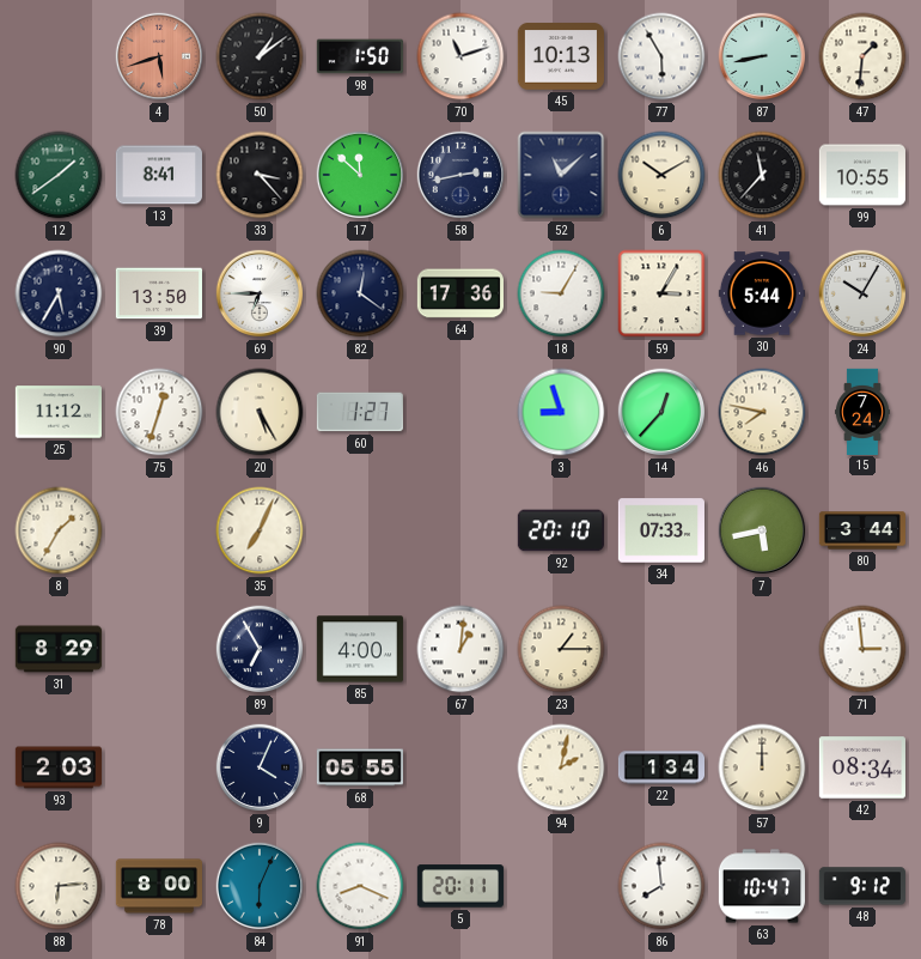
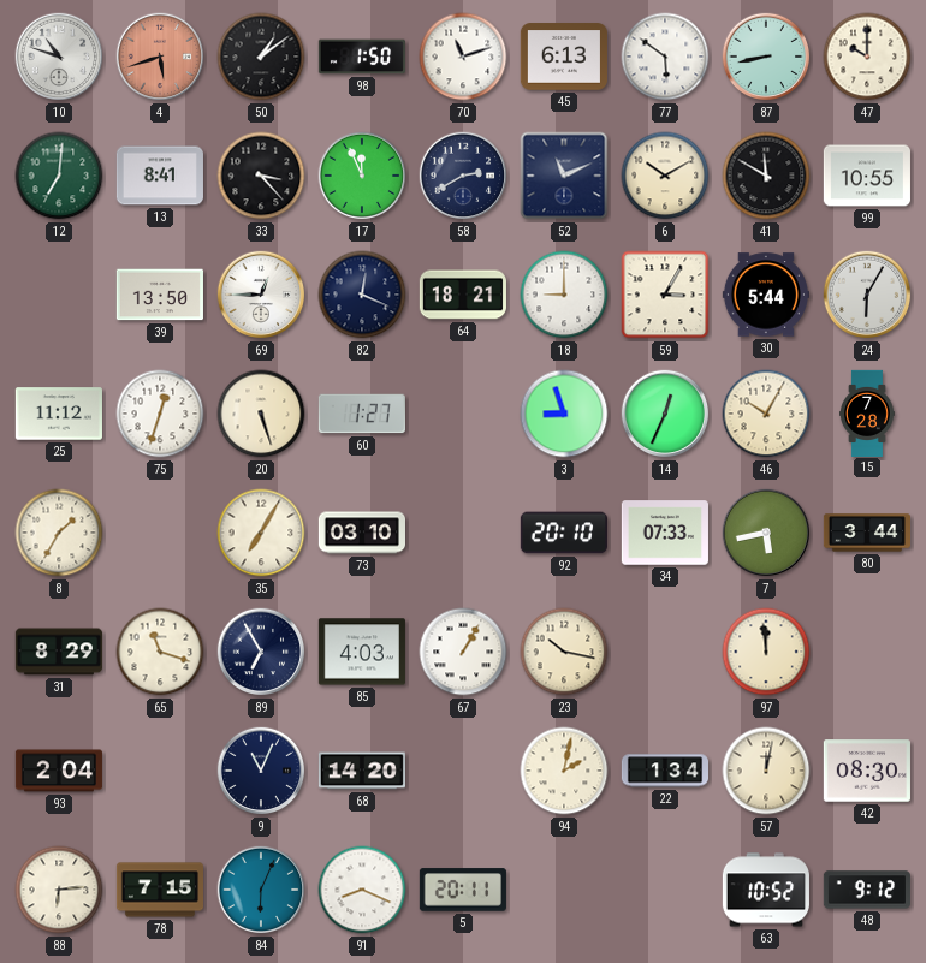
10: none -> 10:48
45: 10:13 -> 6:13
77: 5:55 -> 5:51
47: 1:31 -> 10:00
12: 1:39 -> 7:01
17: 11:52 -> 11:56
58: 2:43 -> 2:40
52: 11:08 -> 11:11
41: 11:37 -> 11:50
90: 5:35 -> none
69: 6:45 -> 12:45
82: 12:21 -> 12:19
64: 17:36 -> 18:21
18: 9:05 -> 9:00
24: 10:05 -> 6:05
20: 5:25 -> 5:27
14: 12:37 -> 12:34
46: 7:47 -> 10:05
15: 7:24 -> 7:28
35: 7:04 -> 7:05
73: none -> 03:10
65: none -> 11:18
85: 4:00 -> 4:03
67: 1:01 -> 1:05
23: 1:15 -> 10:17
97: none -> 11:59
71: 2:59 -> none
93: 2:03 -> 2:04
9: 4:04 -> 11:04
68: 05:55 -> 14:20
57: 12:00 -> 12:02
42: 08:34 -> 08:30
78: 8:00 -> 7:15
86: 7:59 -> none
63: 10:47 -> 10:52
